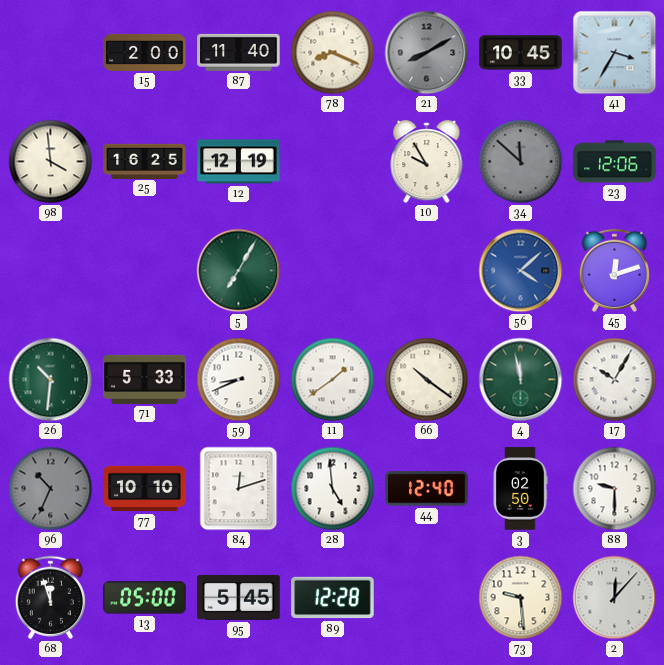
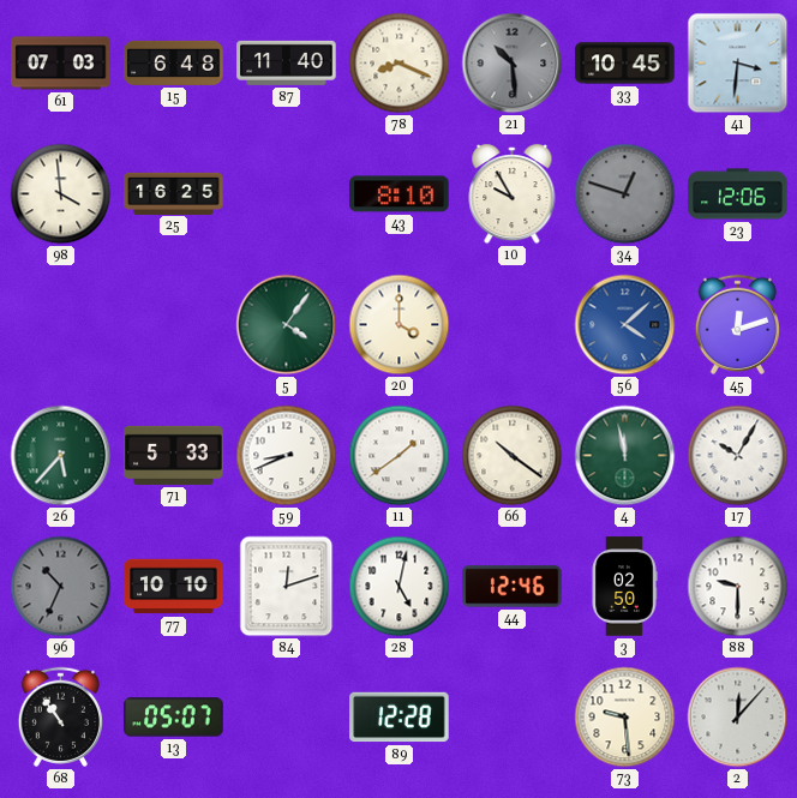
61: none -> 07:03
15: 2:00 -> 6:48
21: 8:10 -> 10:29
41: 3:35 -> 3:31
12: 12:19 -> none
43: none -> 8:10
34: 11:52 -> 12:48
5: 7:05 -> 4:06
20: none -> 4:00
26: 10:31 -> 5:37
28: 4:59 -> 5:02
44: 12:40 -> 12:46
68: 11:57 -> 10:54
13: 05:00 -> 05:07
95: 5:45 -> none
